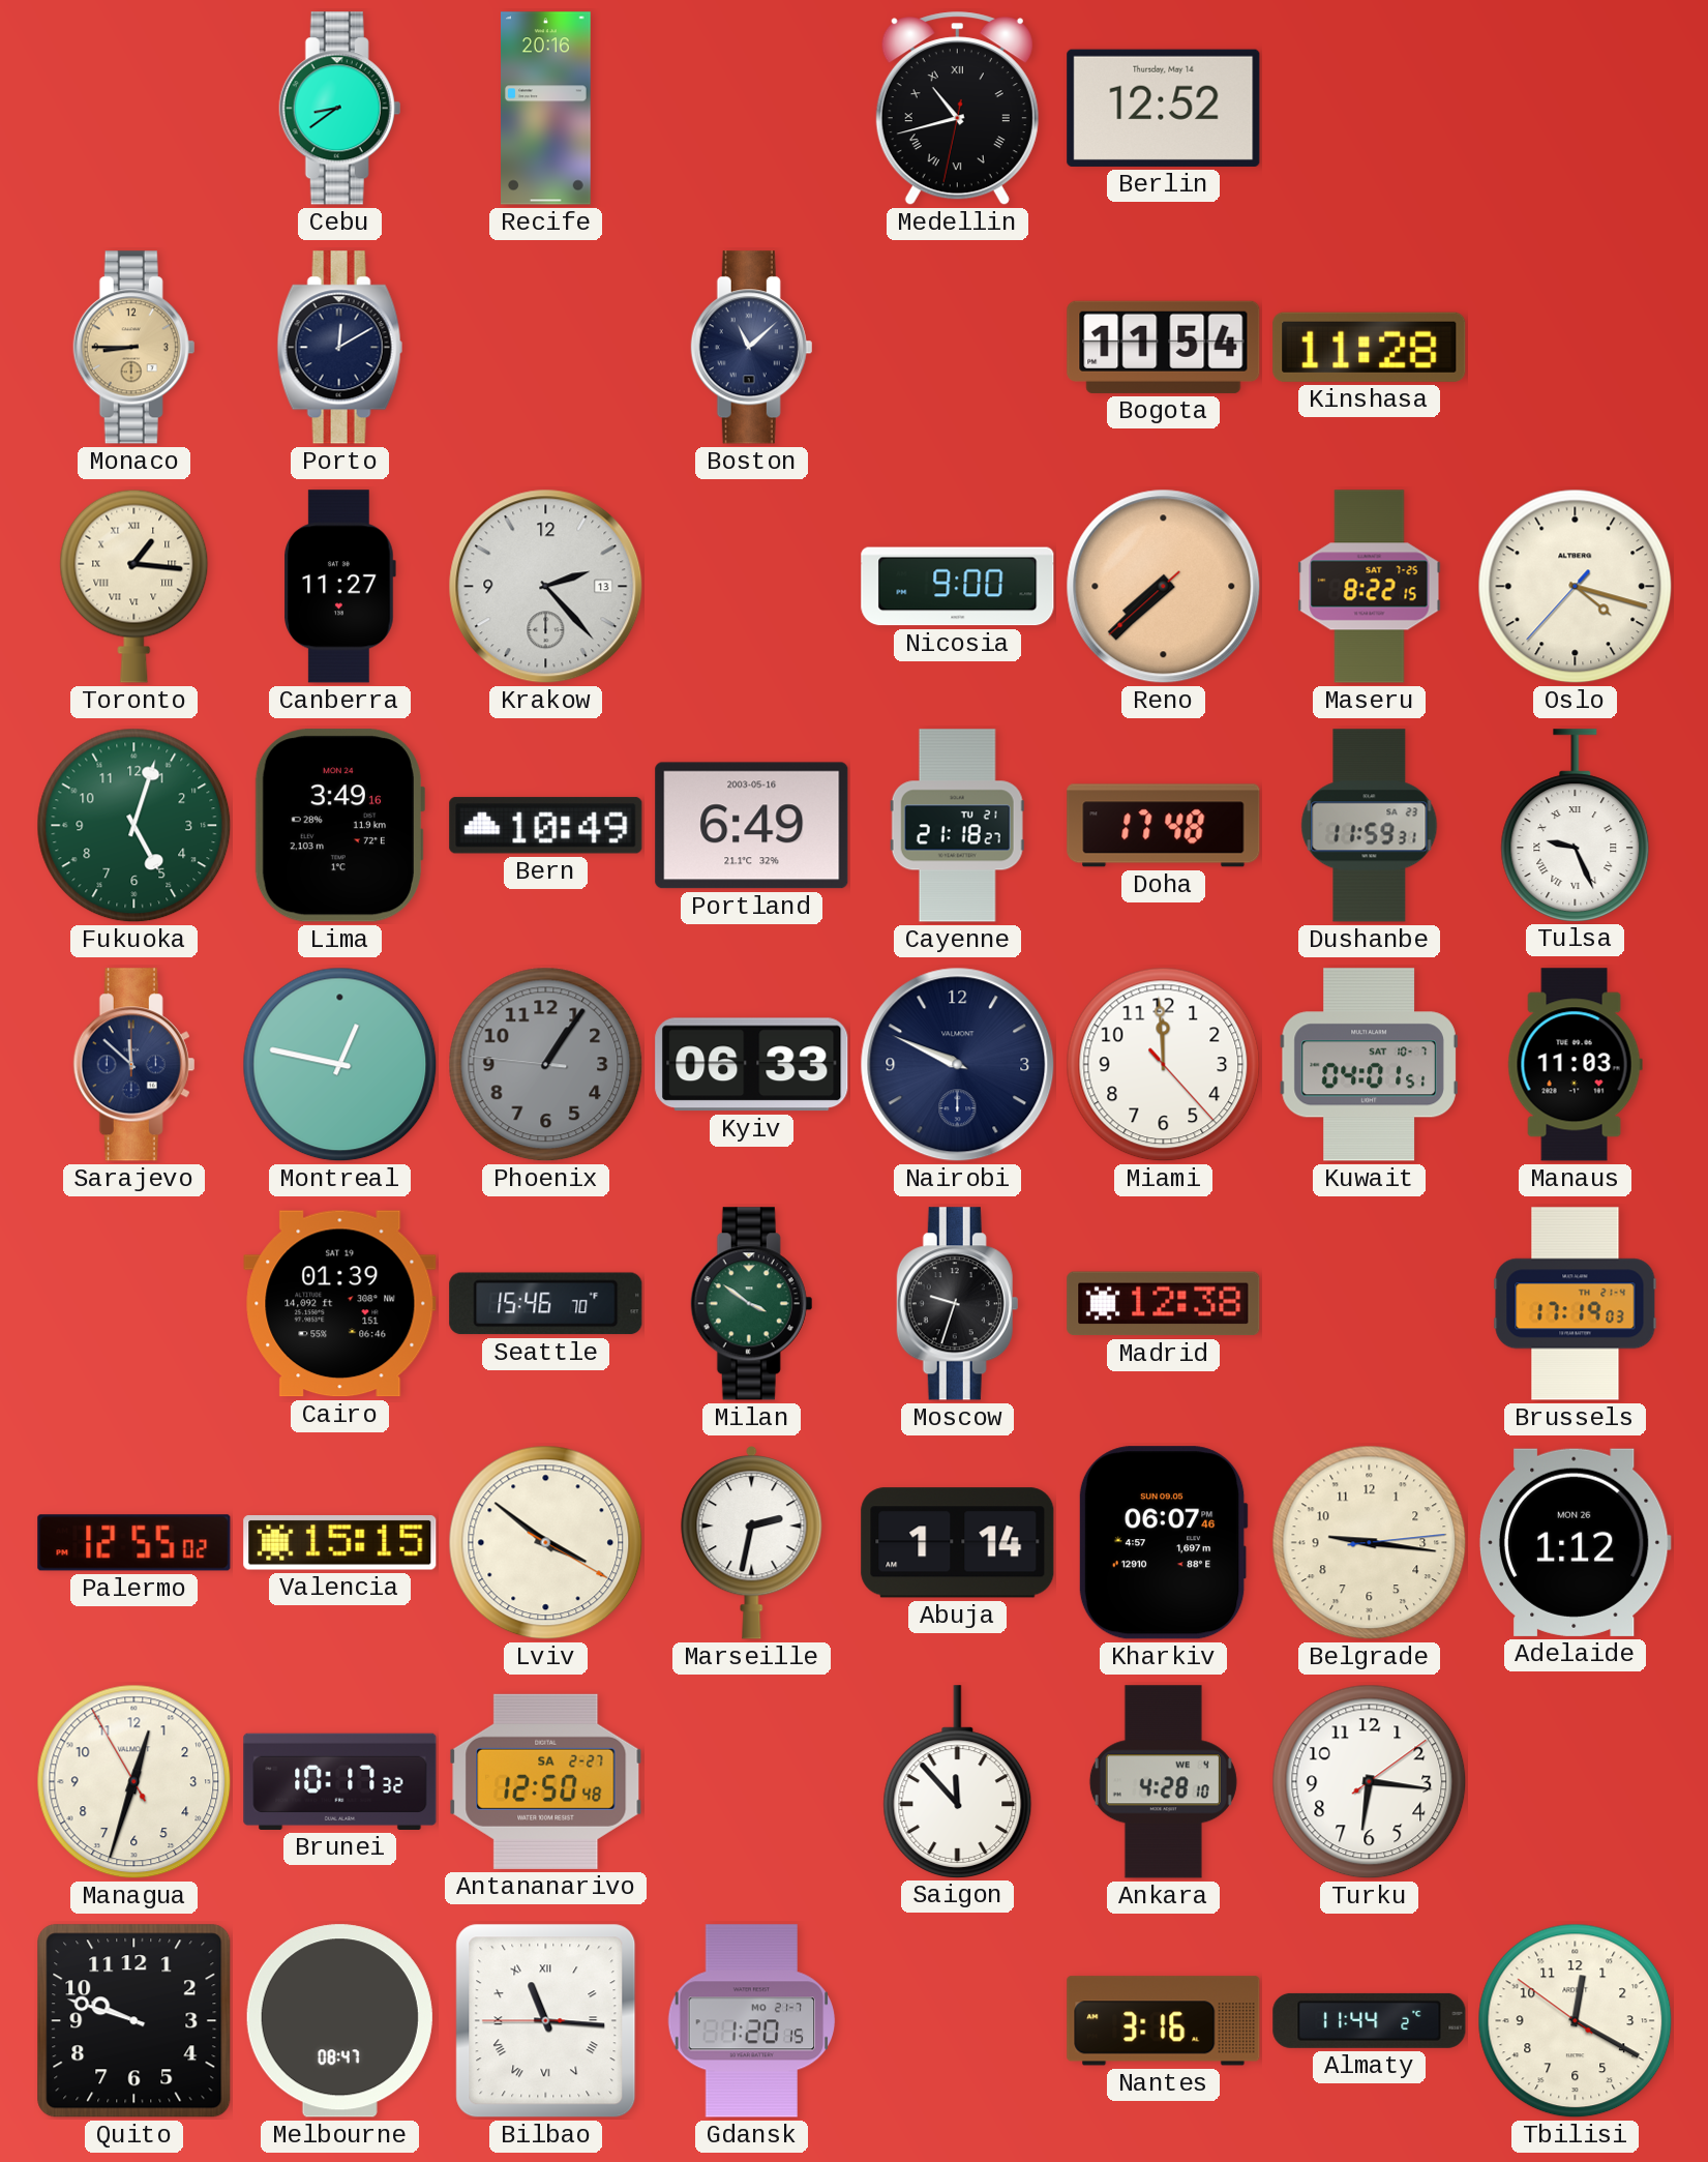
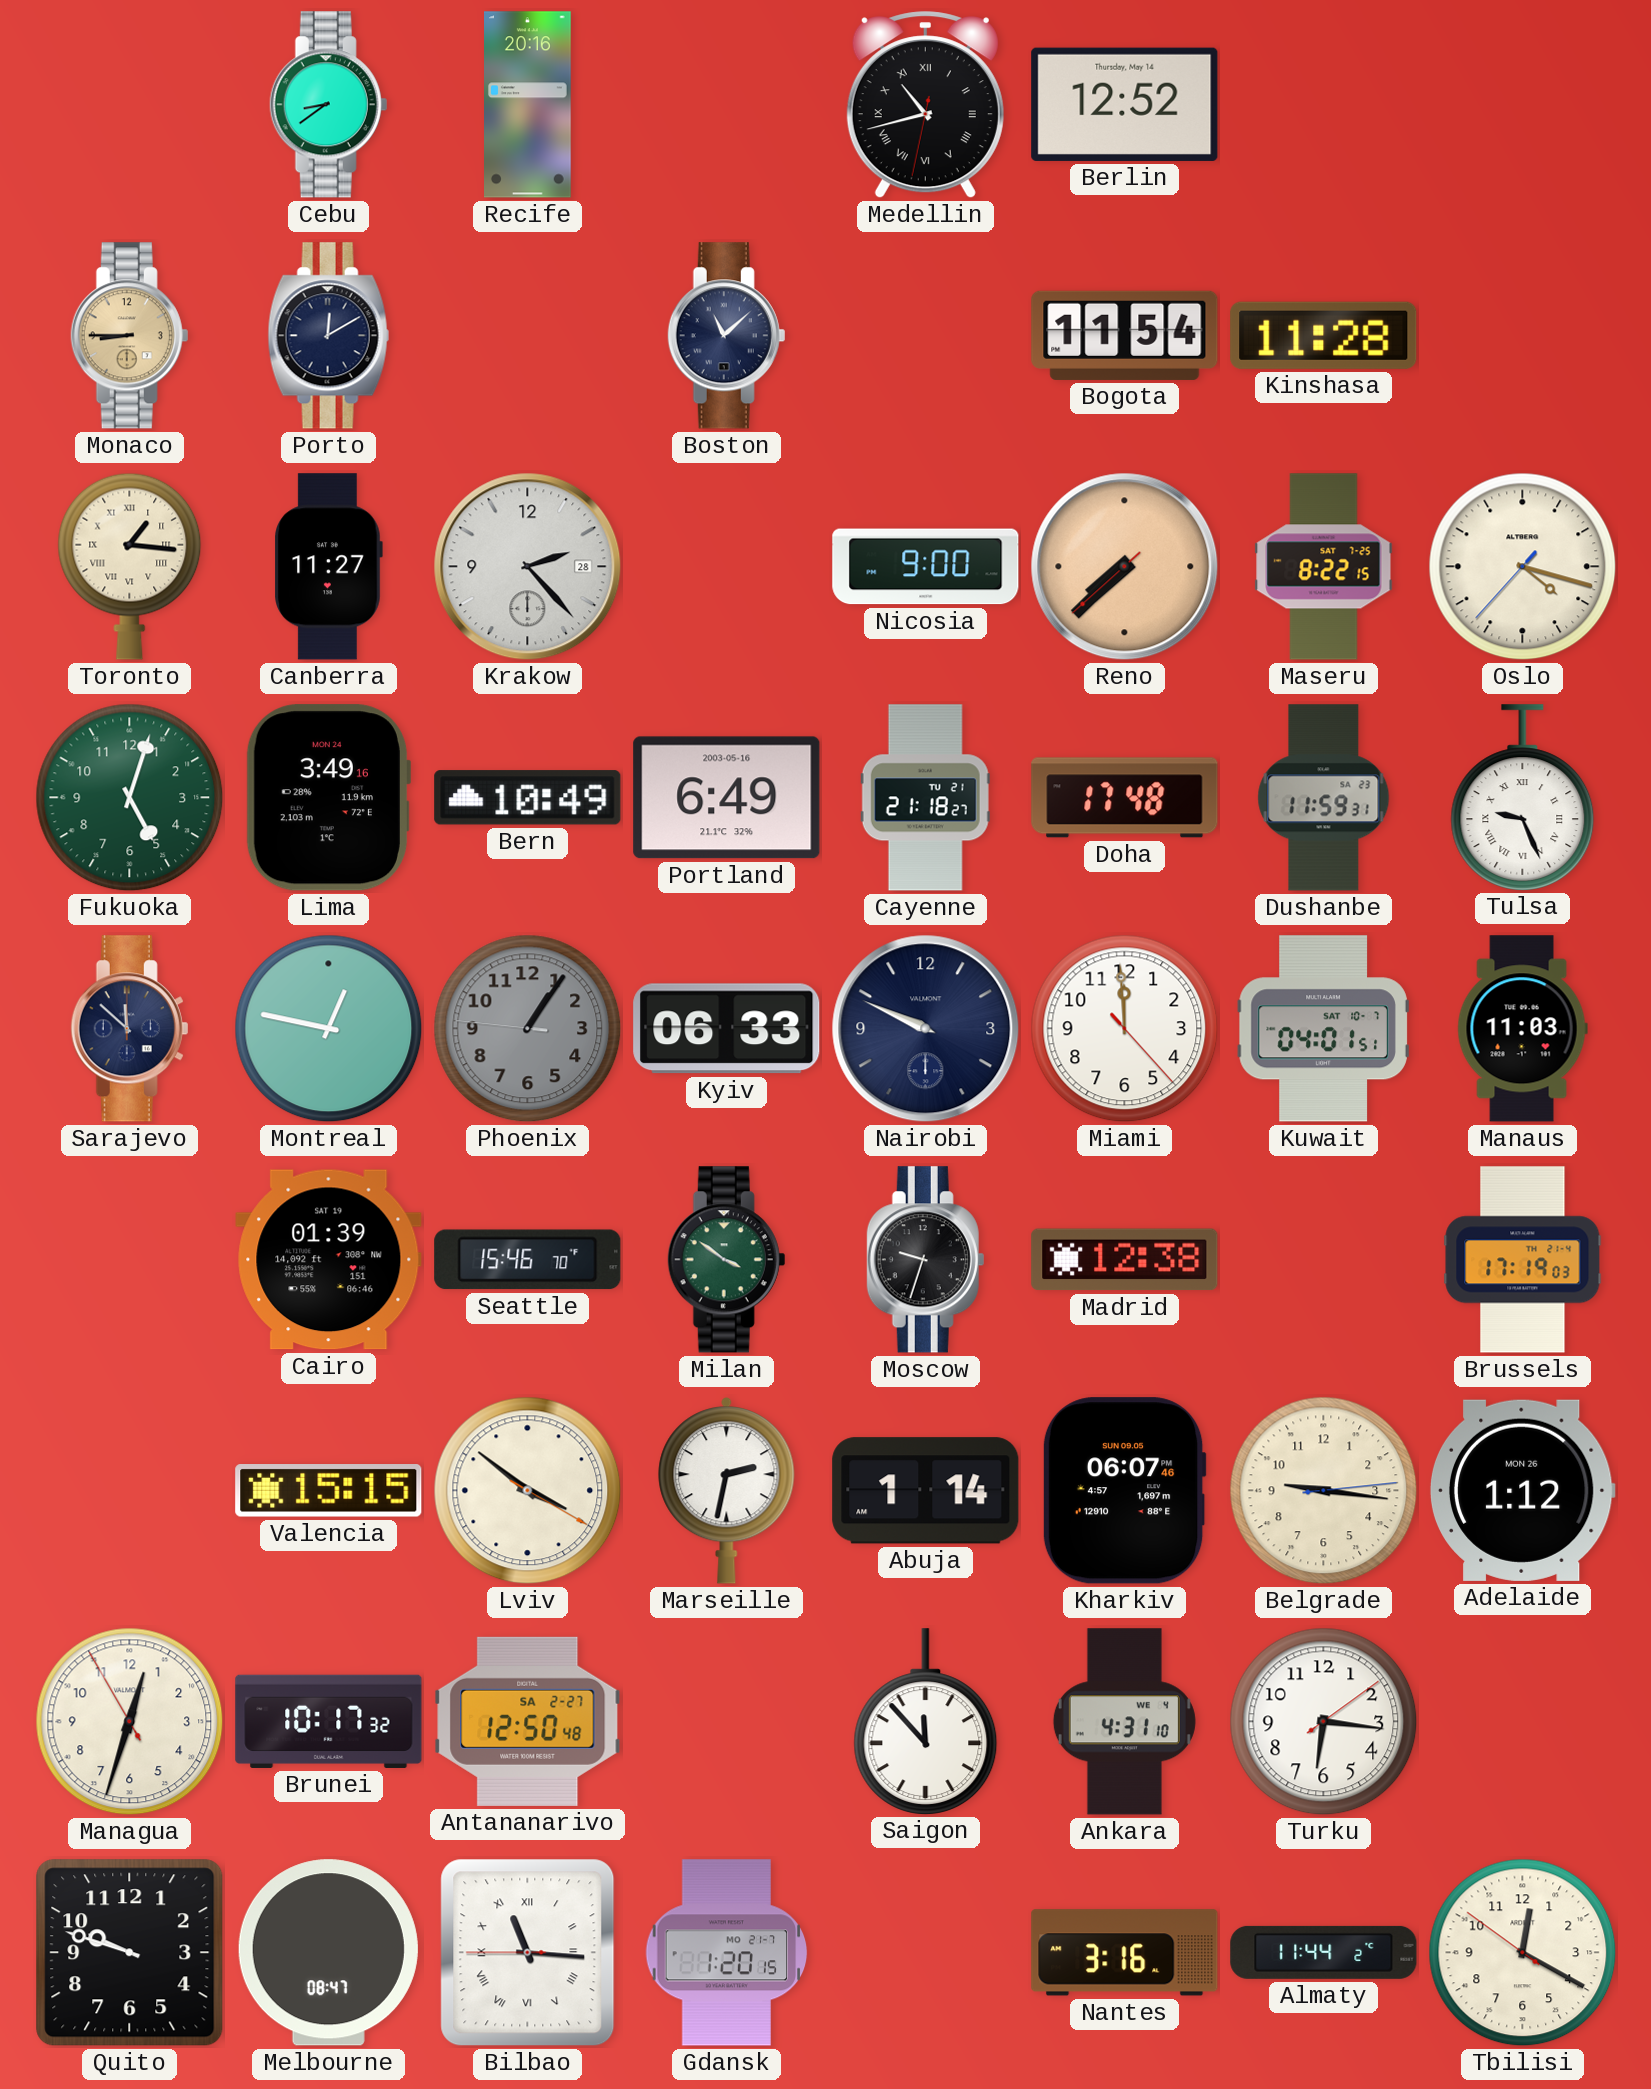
Krakow date: 13 -> 28
Palermo: 12:55 -> none
Ankara: 4:28 -> 4:31
